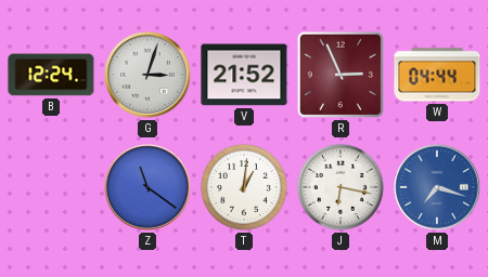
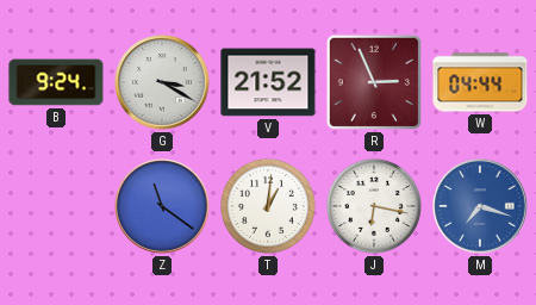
B: 12:24 -> 9:24
G: 3:03 -> 3:20
